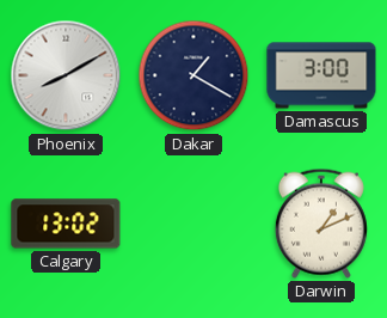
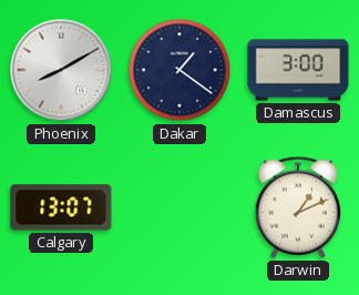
Dakar: 1:20 -> 1:21
Calgary: 13:02 -> 13:07
